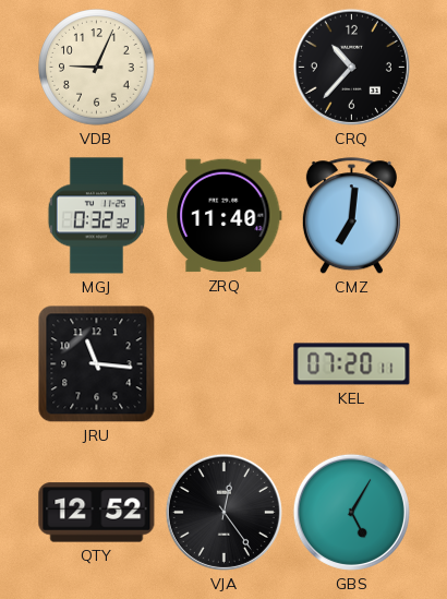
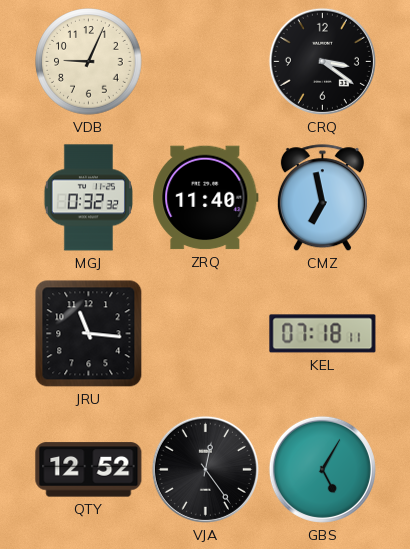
CRQ: 10:37 -> 3:21
CMZ: 7:01 -> 6:58
KEL: 07:20 -> 07:18
